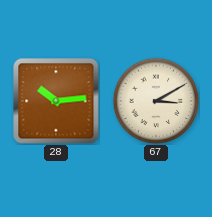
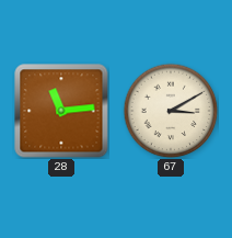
28: 10:14 -> 11:14
